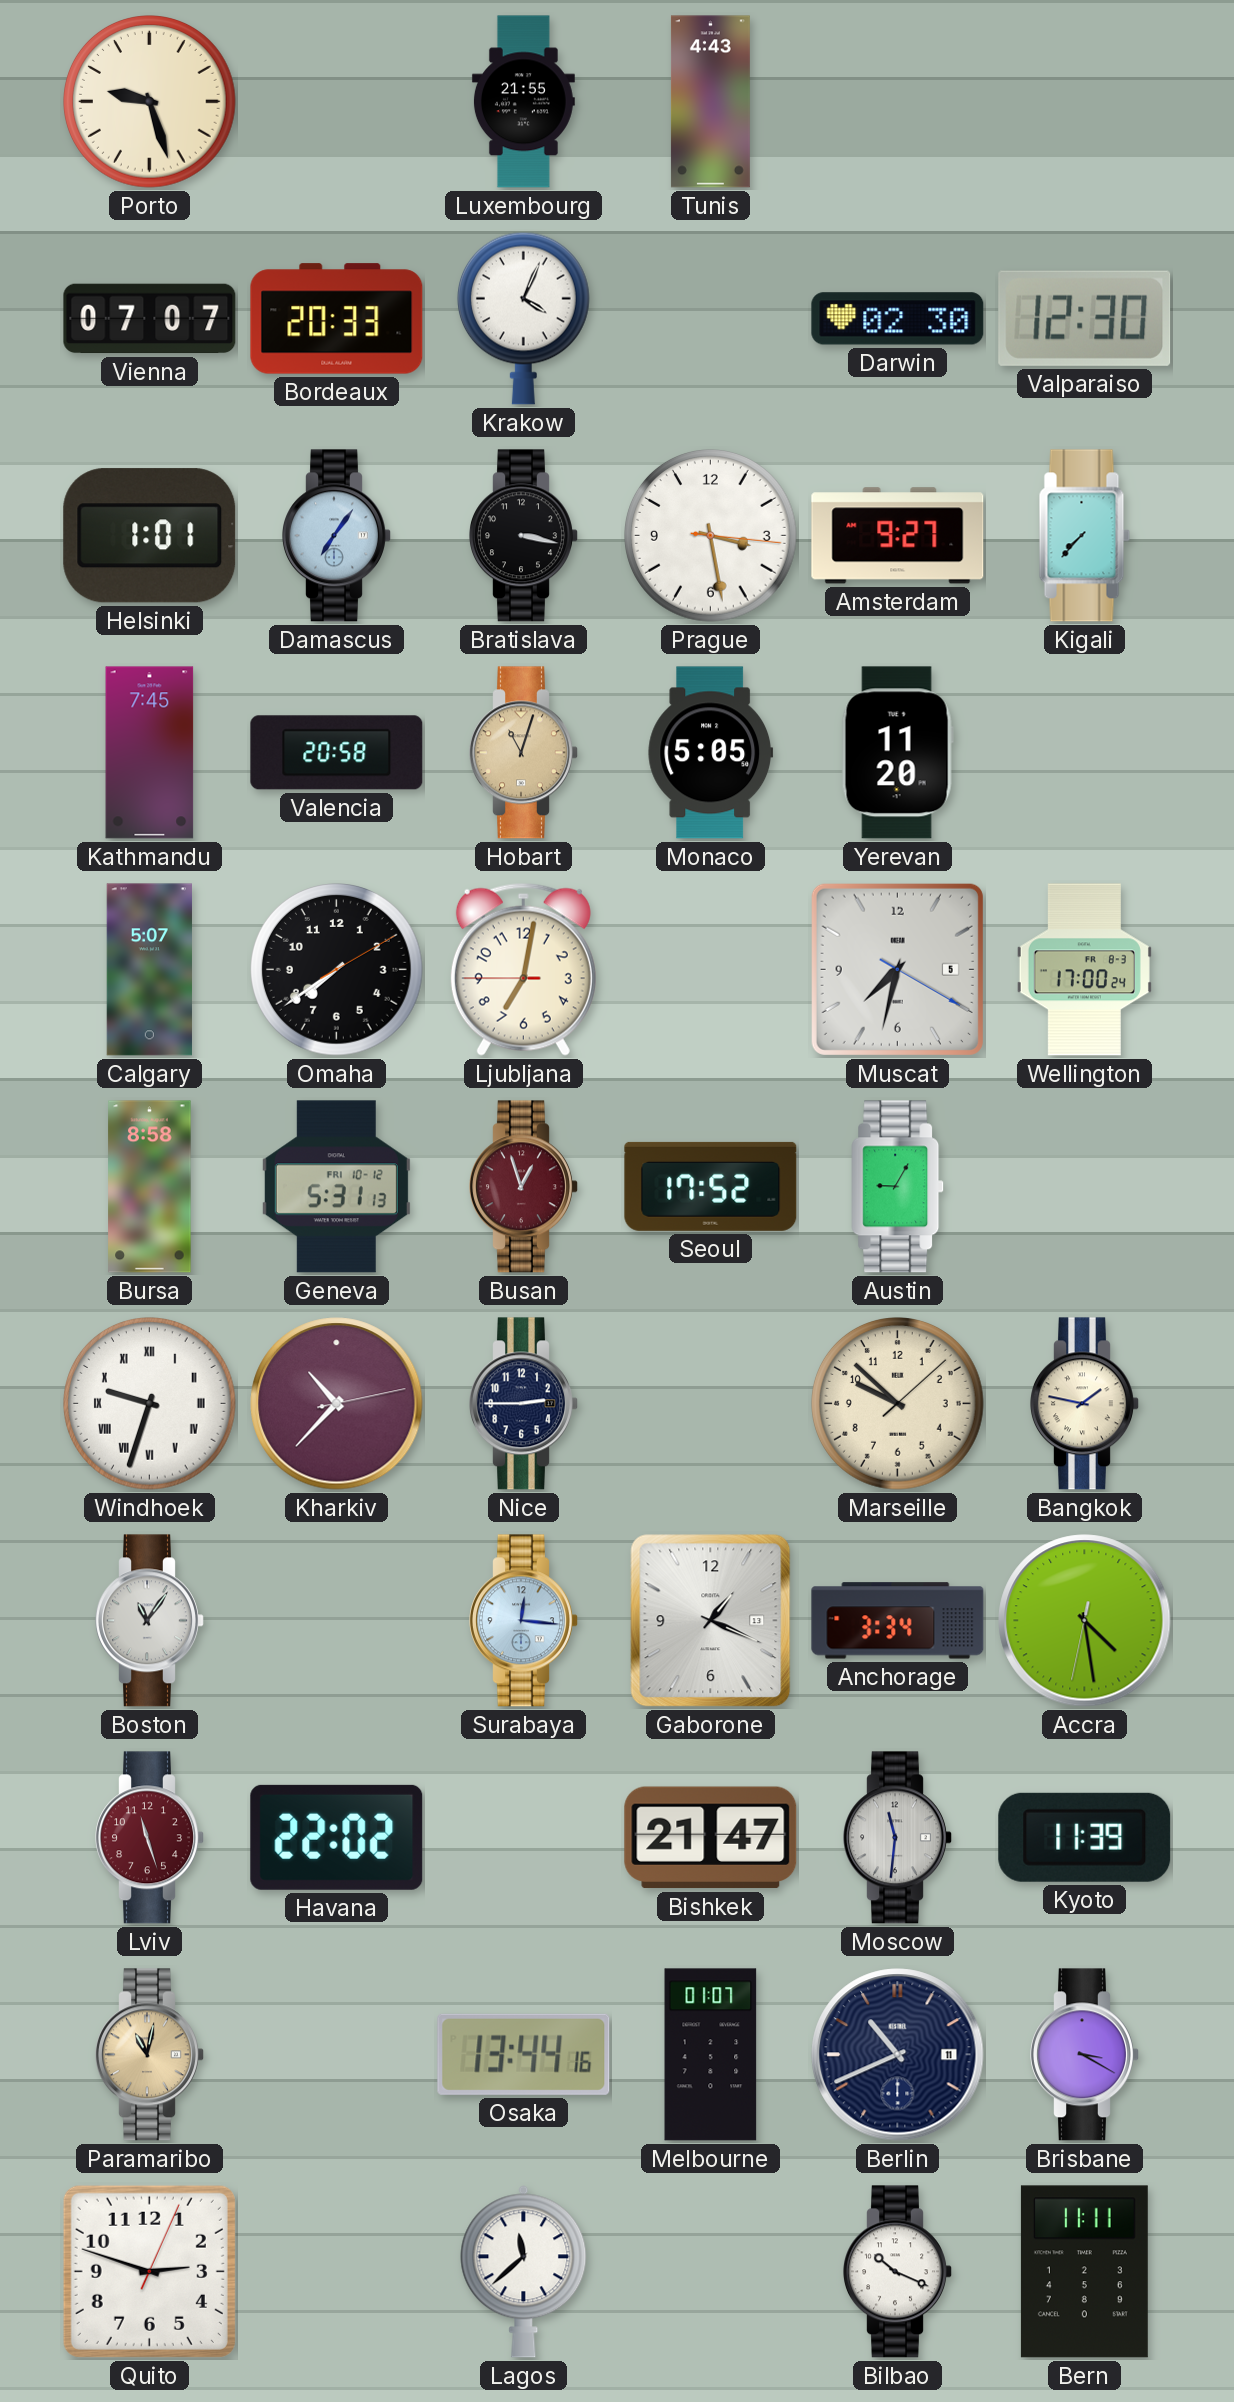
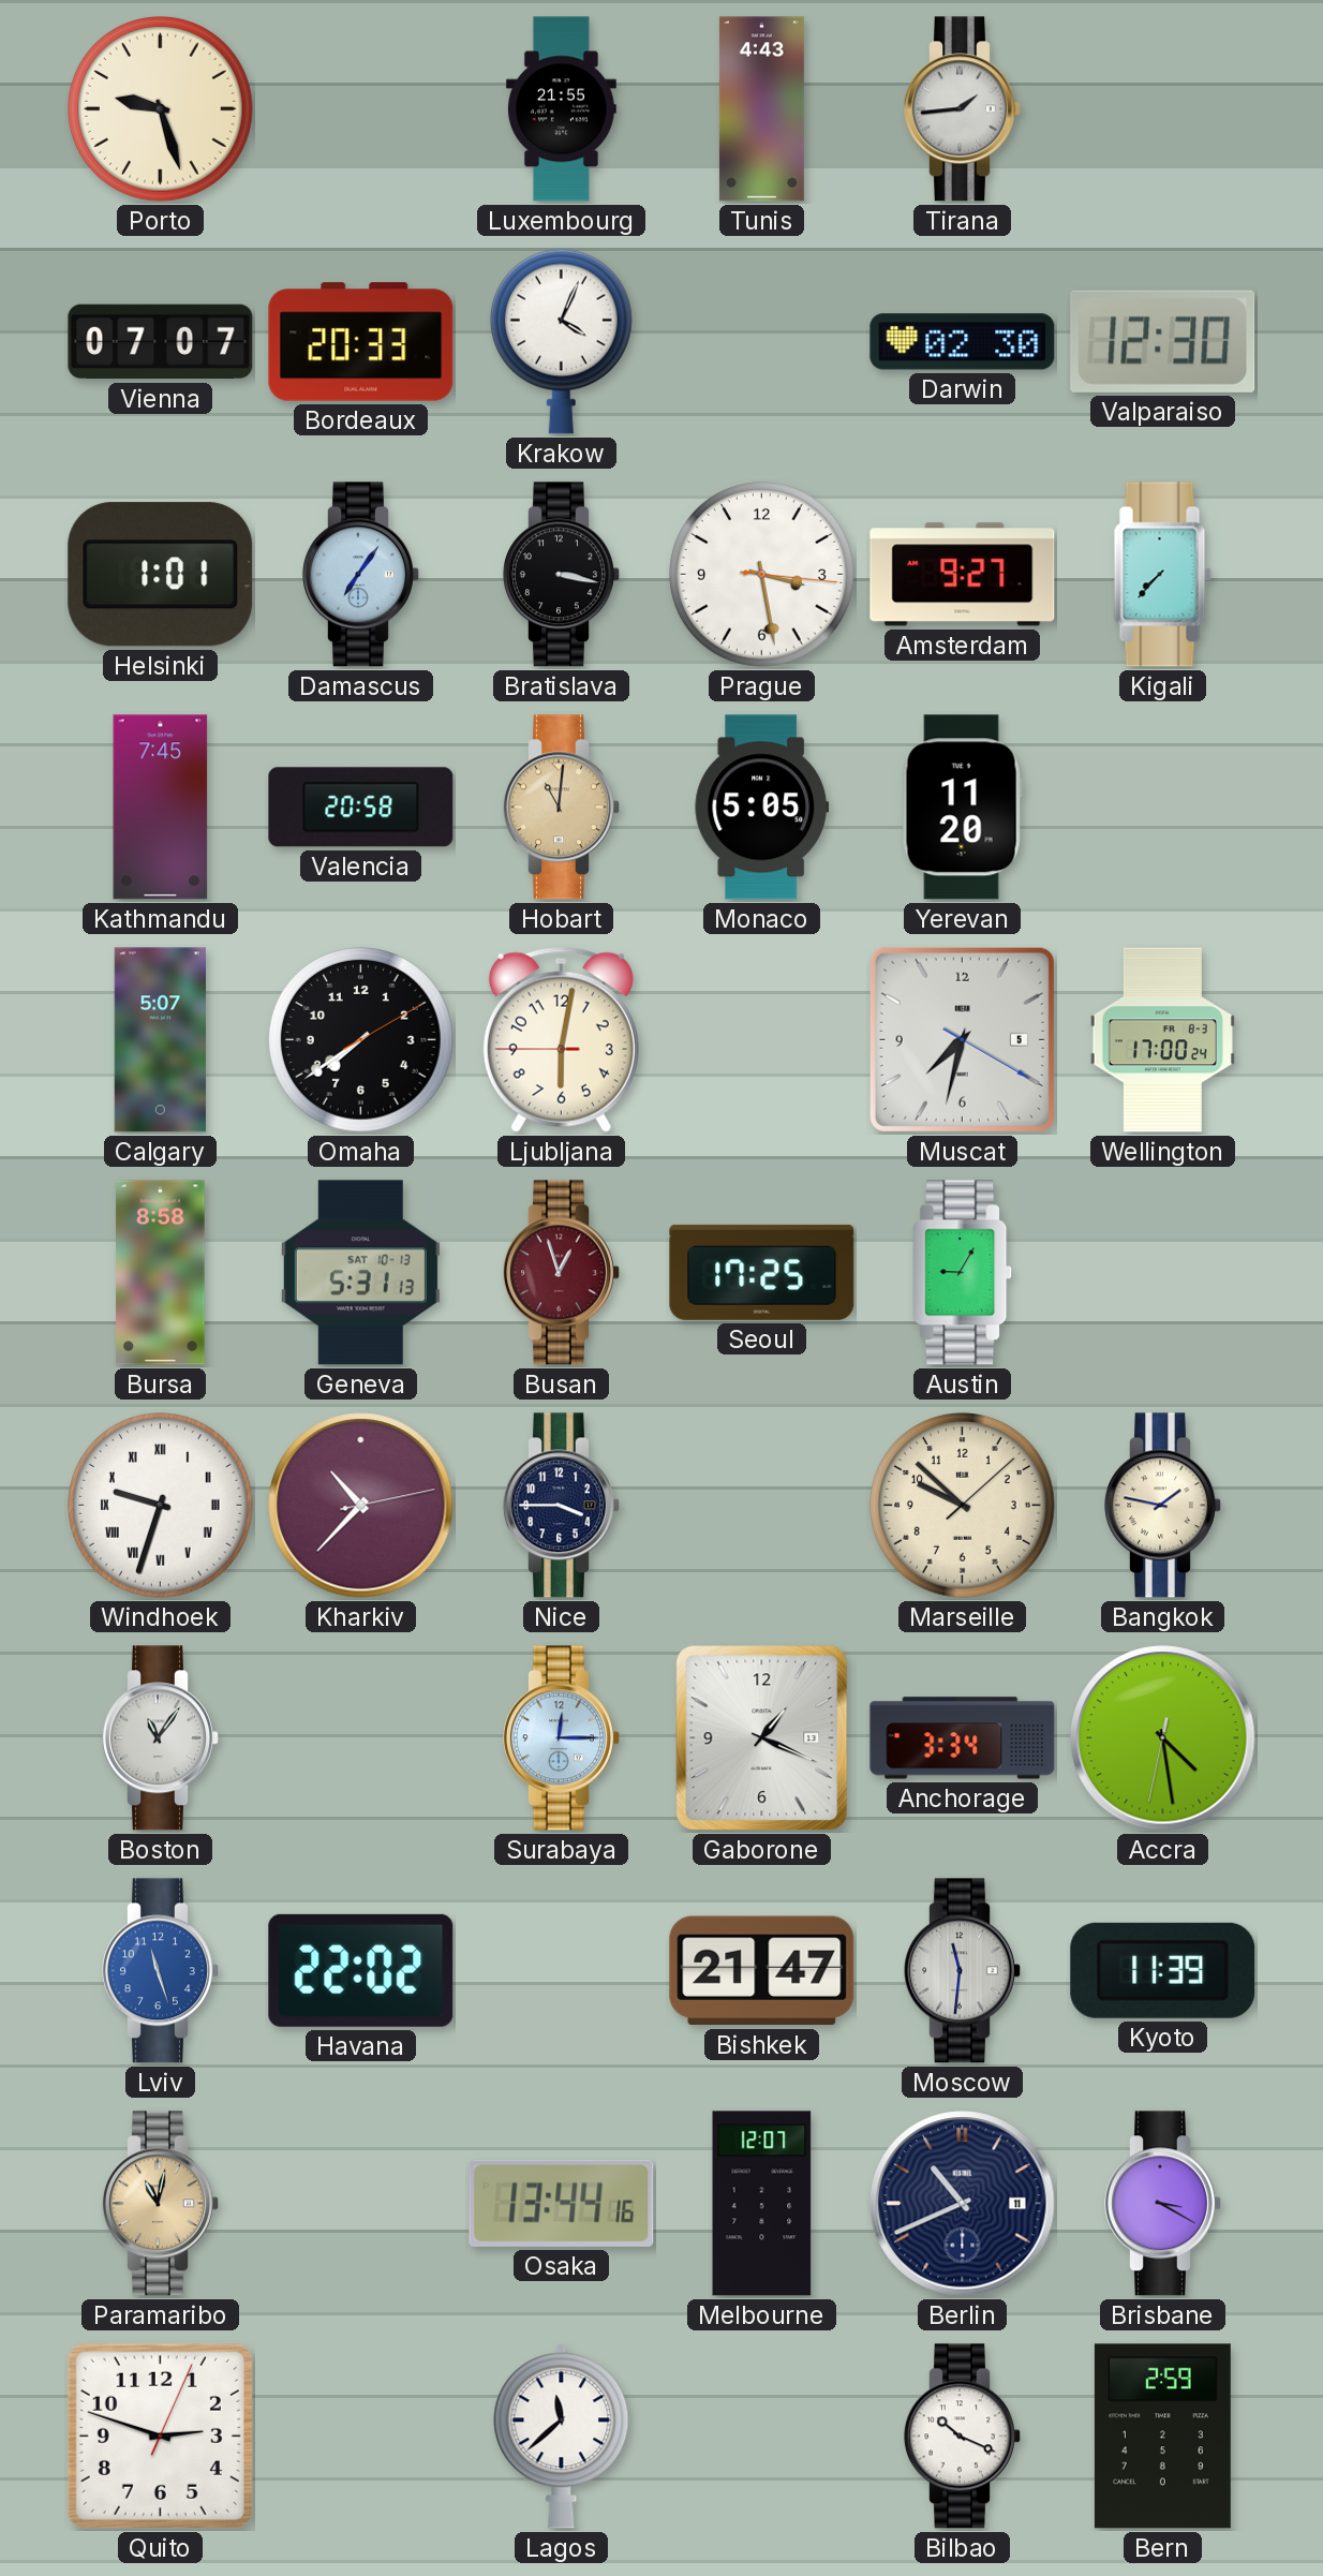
Tirana: none -> 1:44
Hobart: 11:03 -> 11:01
Ljubljana: 7:01 -> 6:01
Geneva date: FRI 10-12 -> SAT 10-13
Seoul: 17:52 -> 17:25
Nice: 2:45 -> 3:45
Surabaya: 12:16 -> 12:15
Lviv dial: burgundy -> blue
Melbourne: 01:07 -> 12:07
Bern: 11:11 -> 2:59
